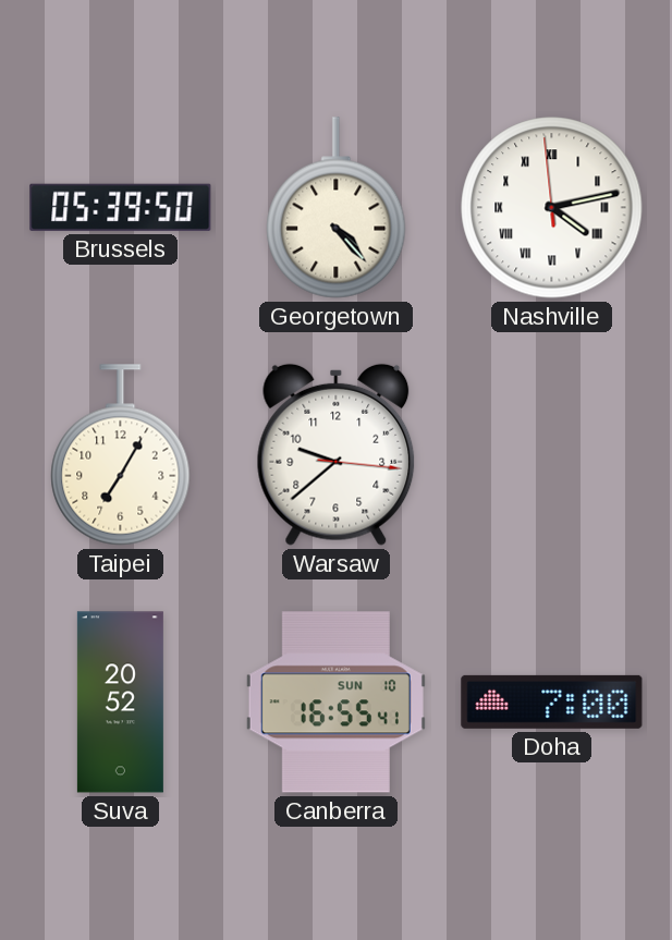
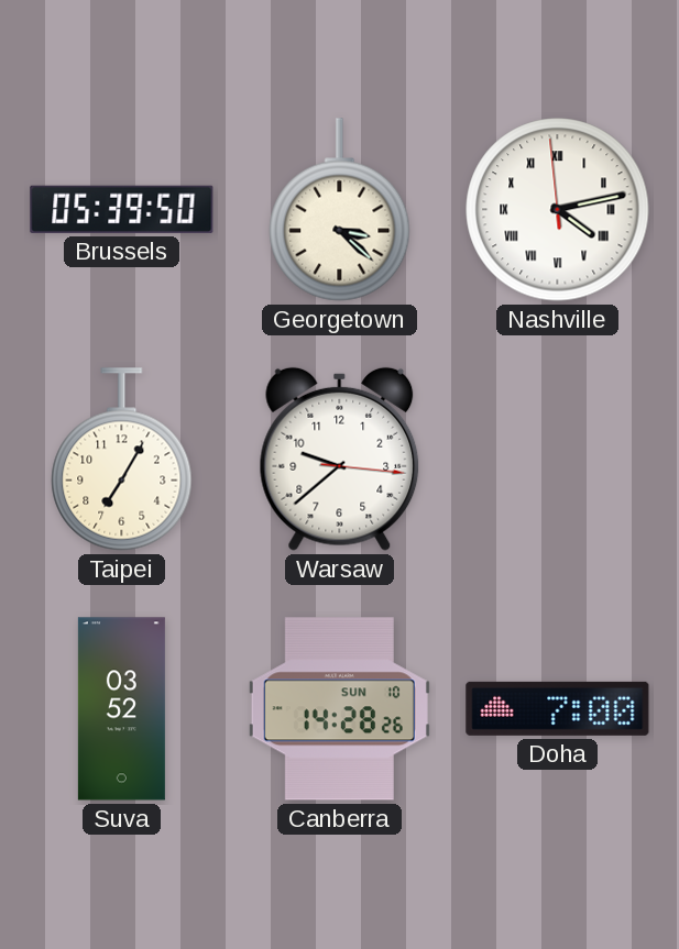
Georgetown: 4:23 -> 3:22
Suva: 20:52 -> 03:52
Canberra: 16:55 -> 14:28
